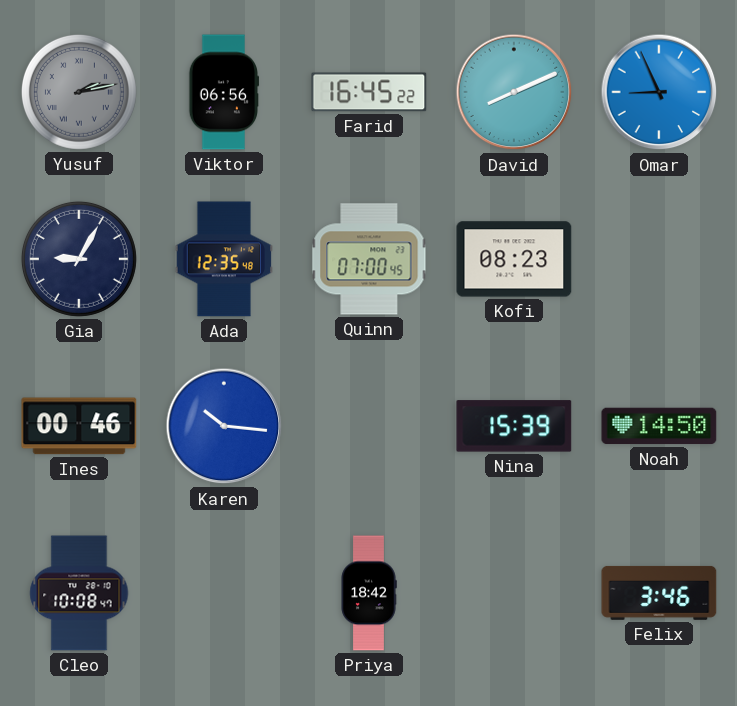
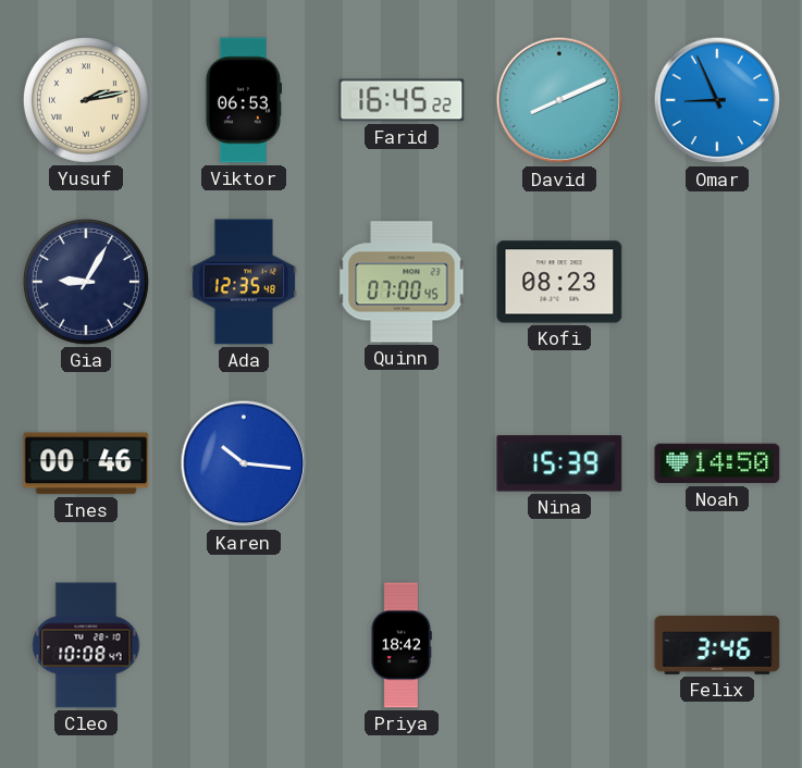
Yusuf dial: grey -> cream
Viktor: 06:56 -> 06:53
